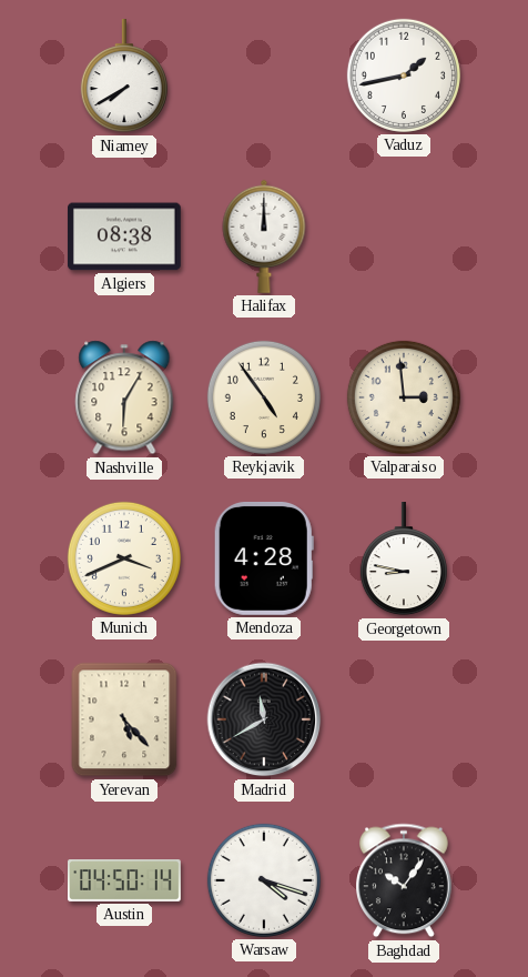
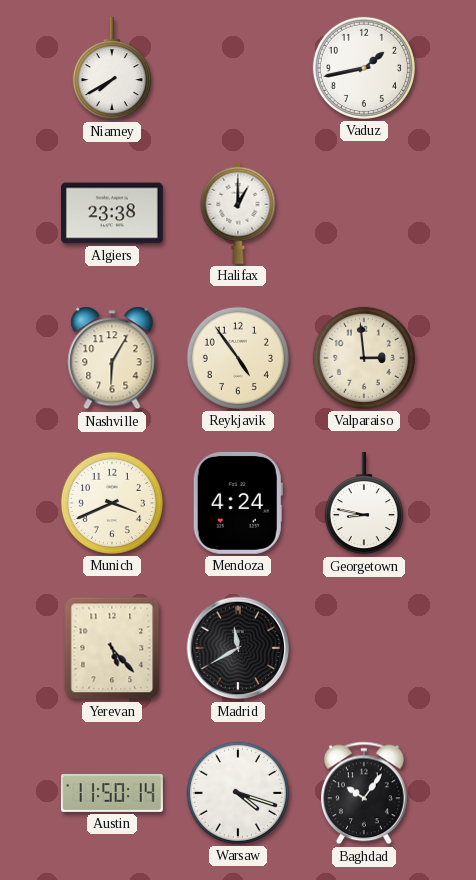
Algiers: 08:38 -> 23:38
Halifax: 12:00 -> 1:00
Mendoza: 4:28 -> 4:24
Austin: 04:50 -> 11:50
